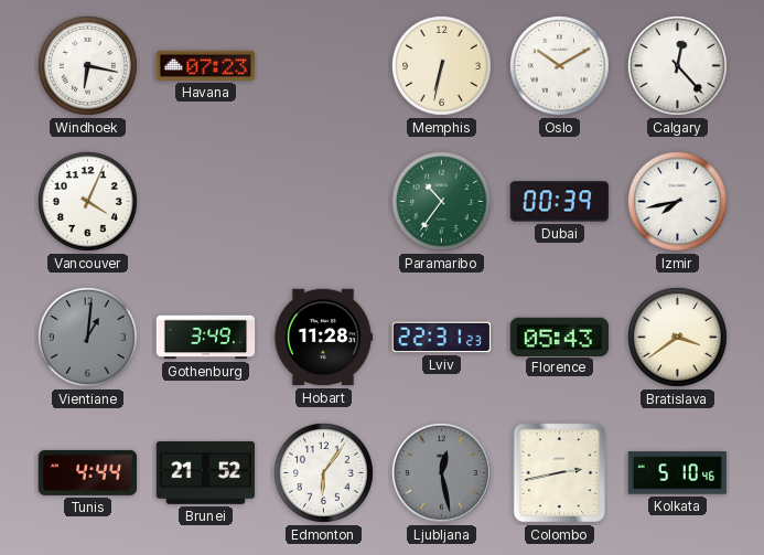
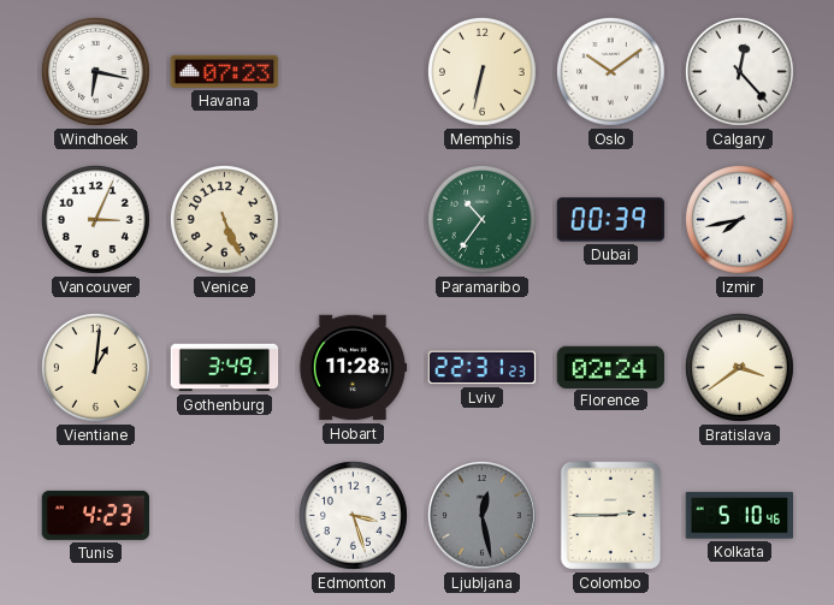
Oslo: 10:10 -> 10:09
Vancouver: 4:04 -> 3:04
Venice: none -> 5:26
Vientiane dial: grey -> cream
Florence: 05:43 -> 02:24
Tunis: 4:44 -> 4:23
Brunei: 21:52 -> none
Edmonton: 6:06 -> 3:27
Colombo: 2:43 -> 2:45
